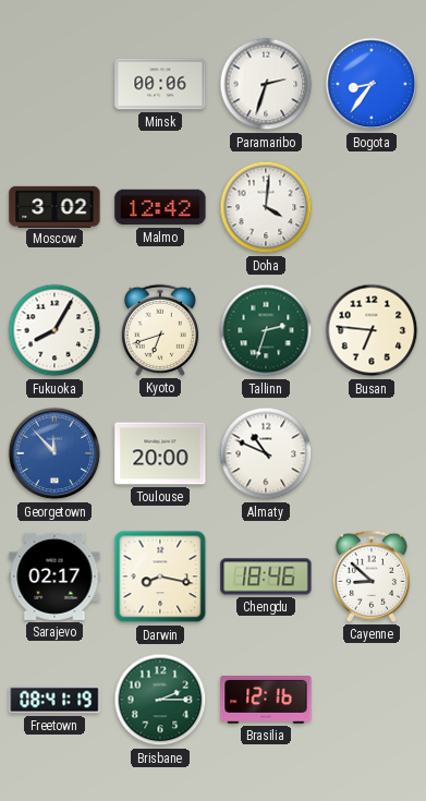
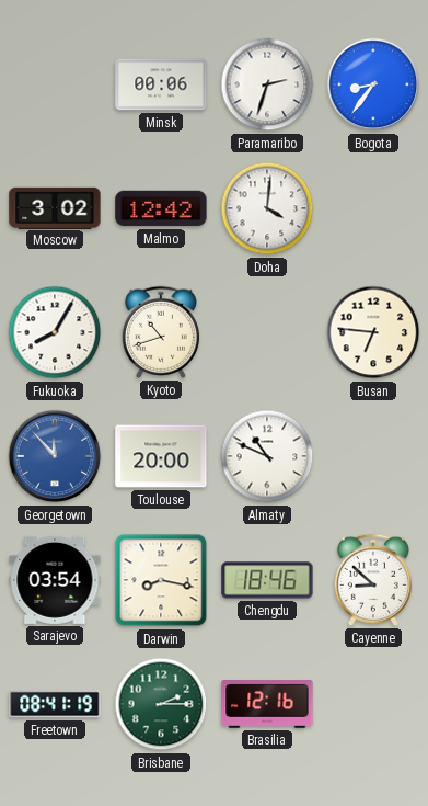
Kyoto: 6:42 -> 10:42
Tallinn: 2:33 -> none
Sarajevo: 02:17 -> 03:54
